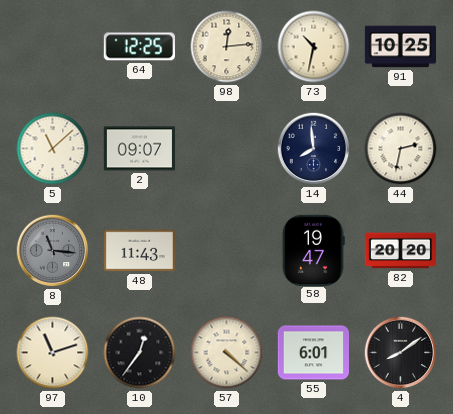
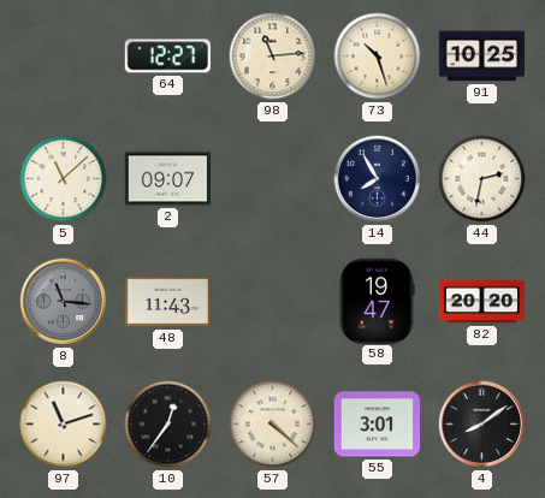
64: 12:25 -> 12:27
98: 12:14 -> 11:14
73: 10:32 -> 10:27
14: 7:59 -> 7:55
55: 6:01 -> 3:01
